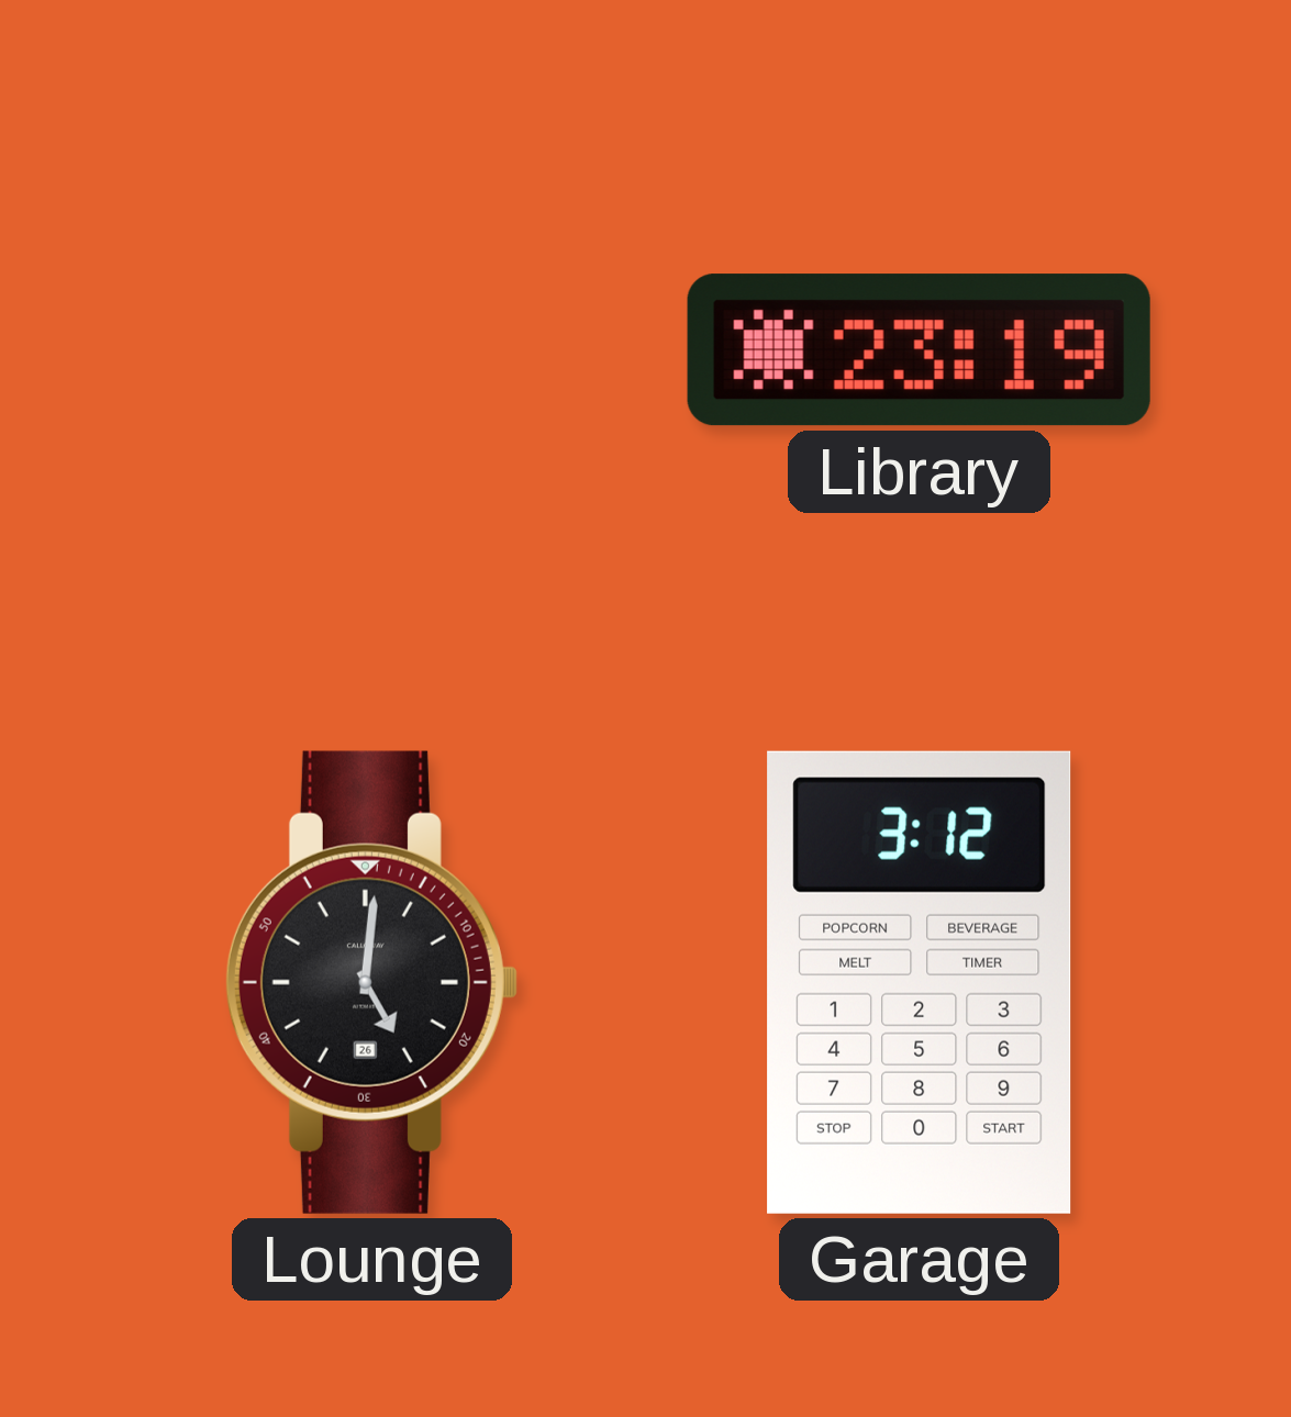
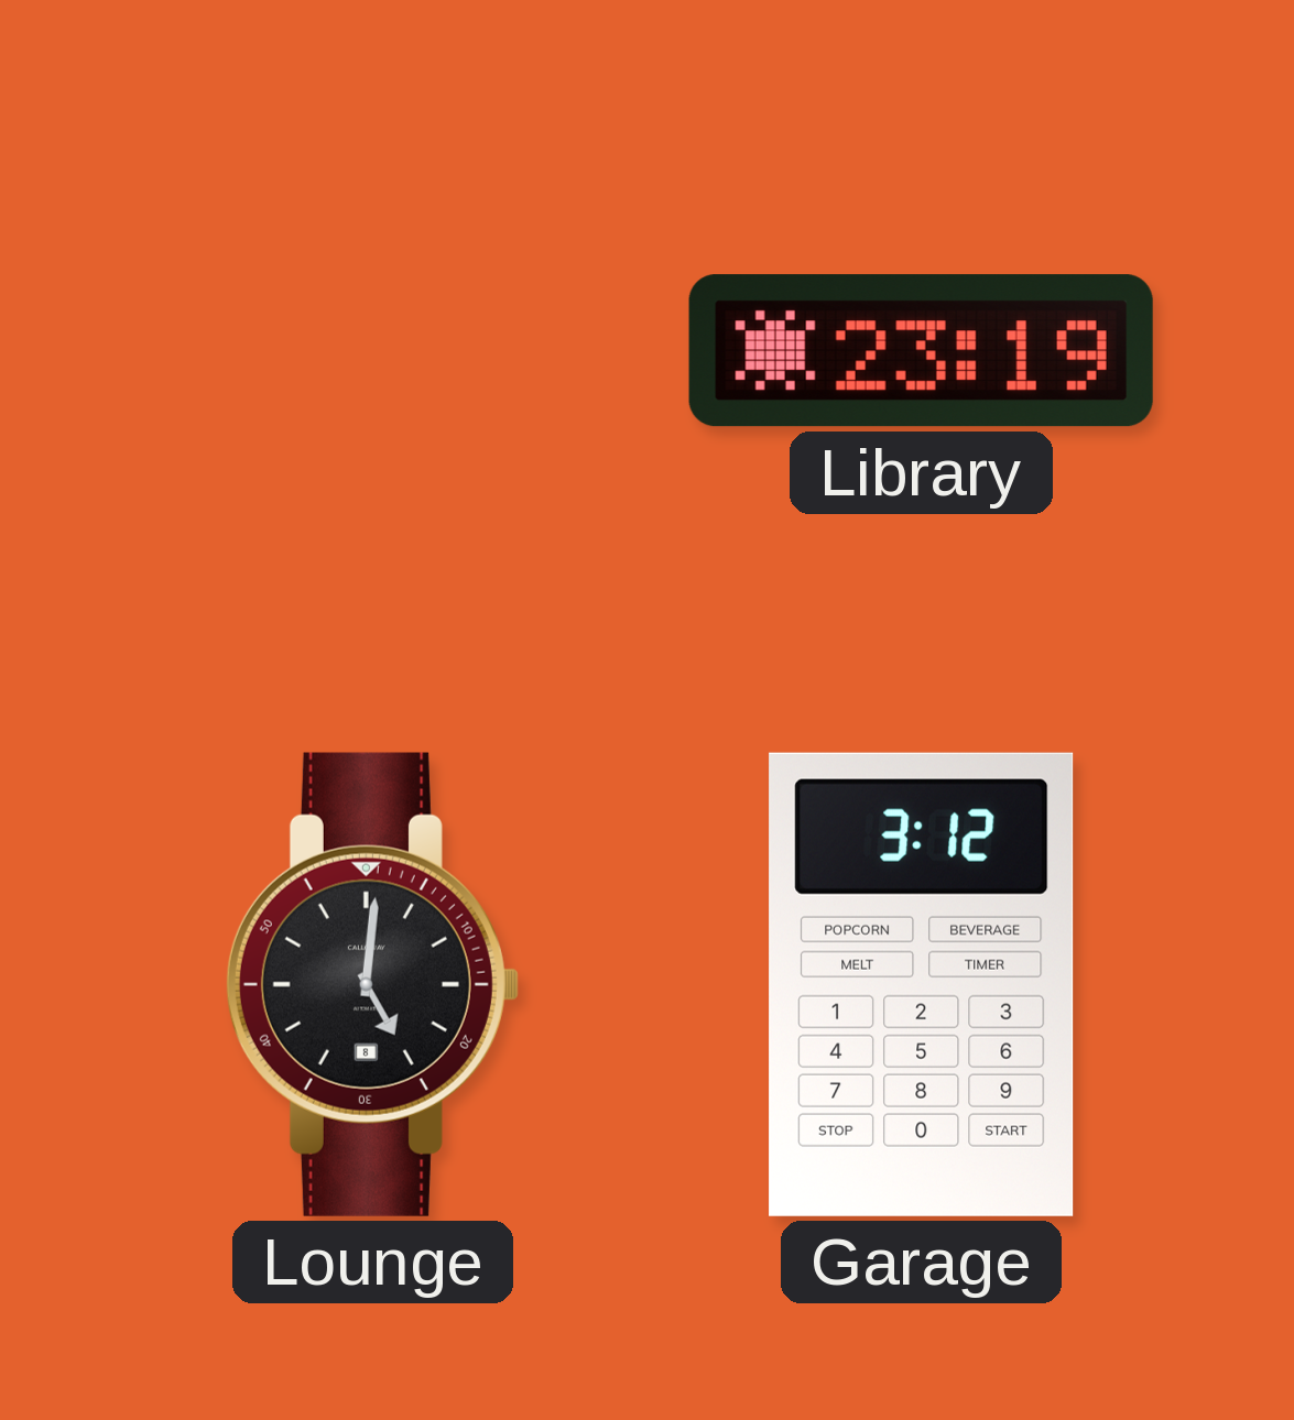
Lounge date: 26 -> 8
